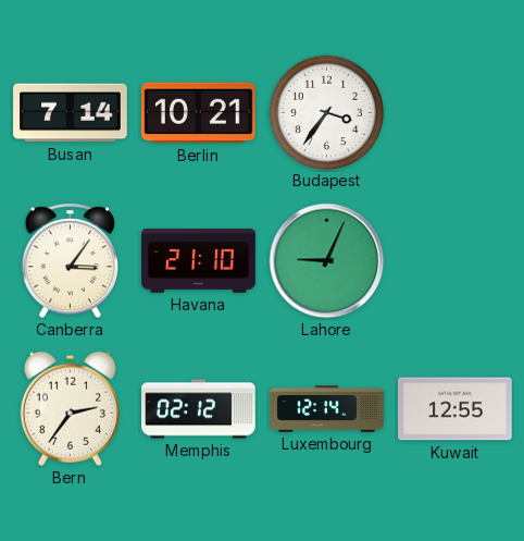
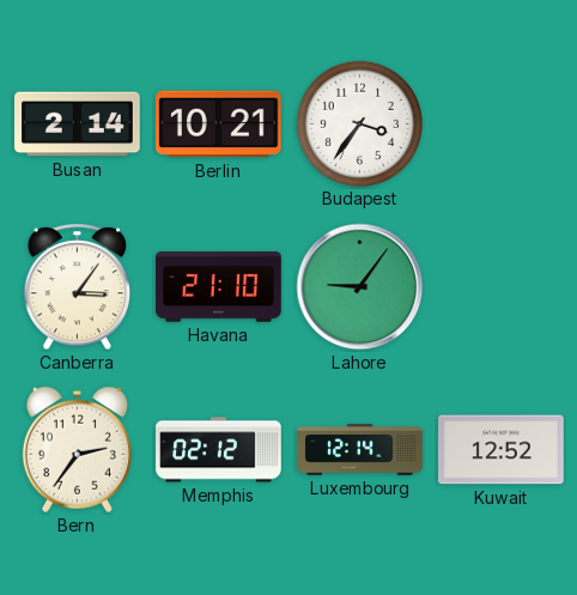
Busan: 7:14 -> 2:14
Lahore: 9:04 -> 9:06
Kuwait: 12:55 -> 12:52
